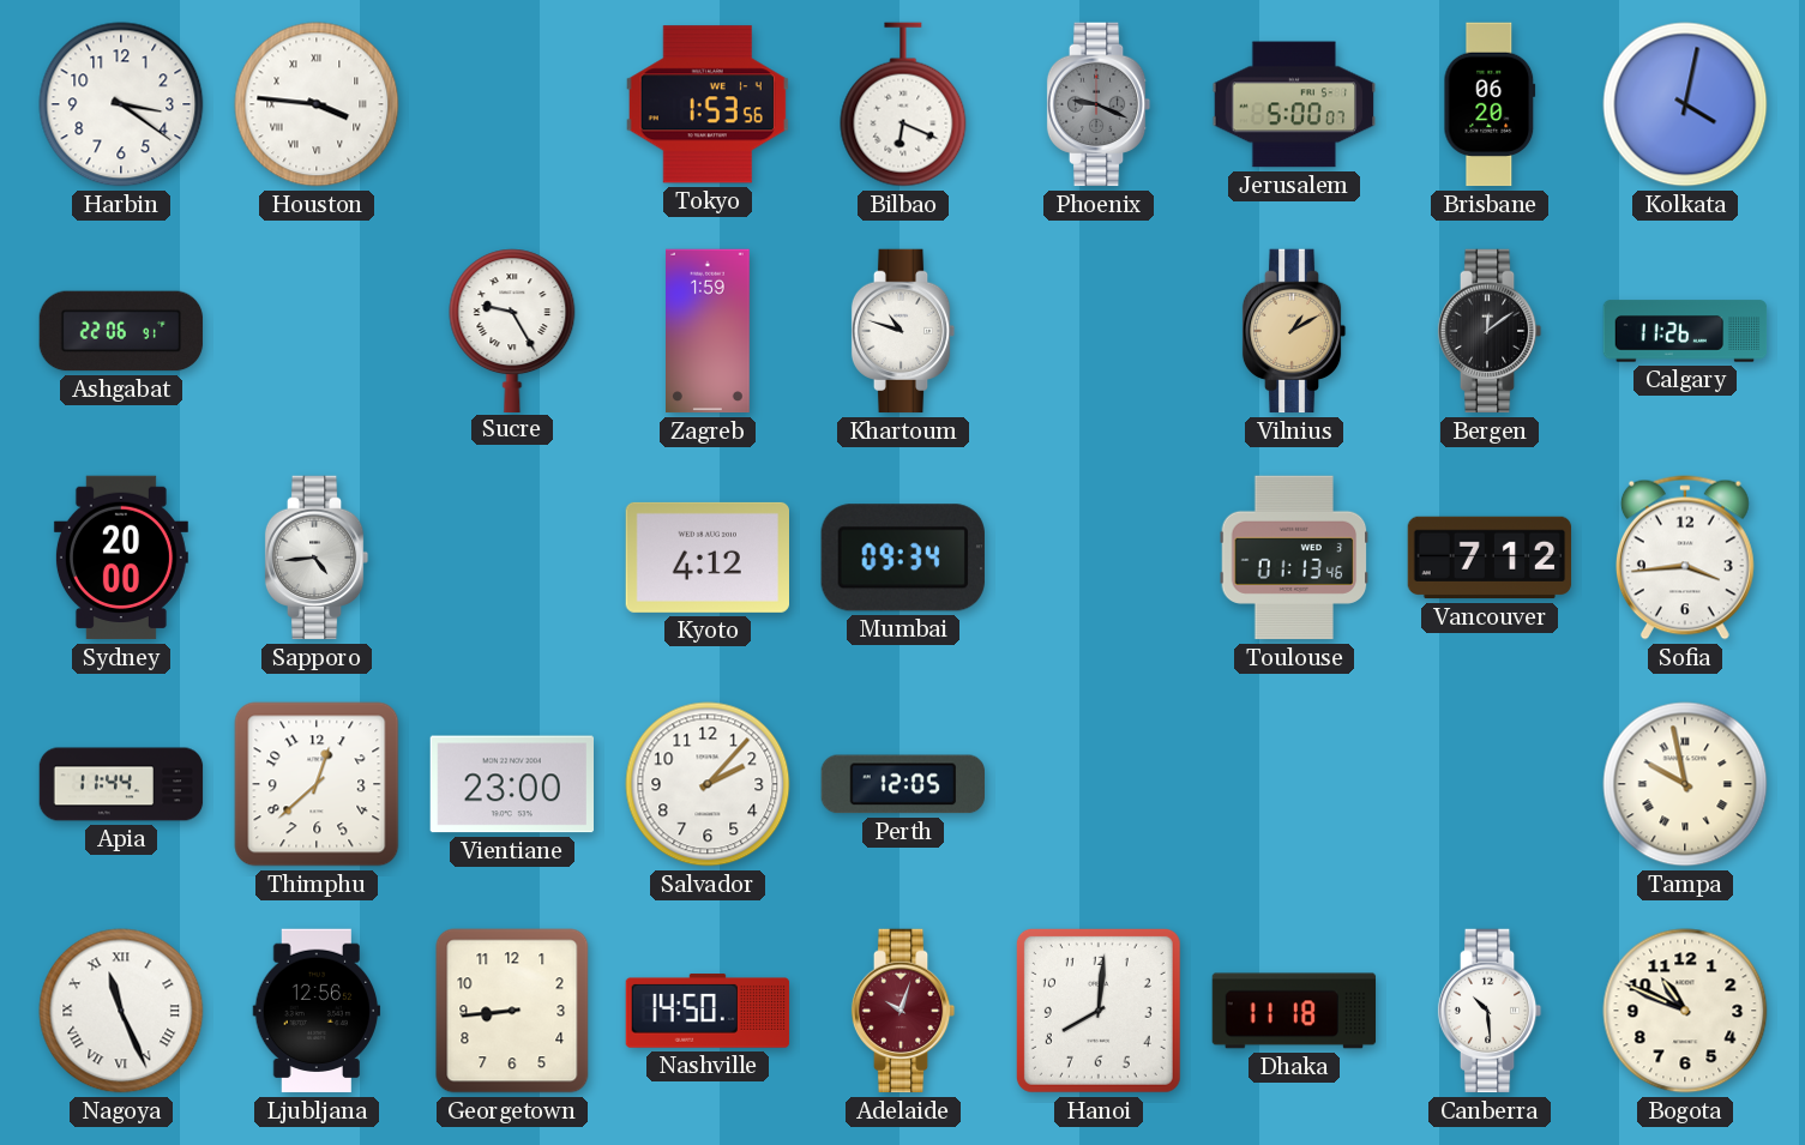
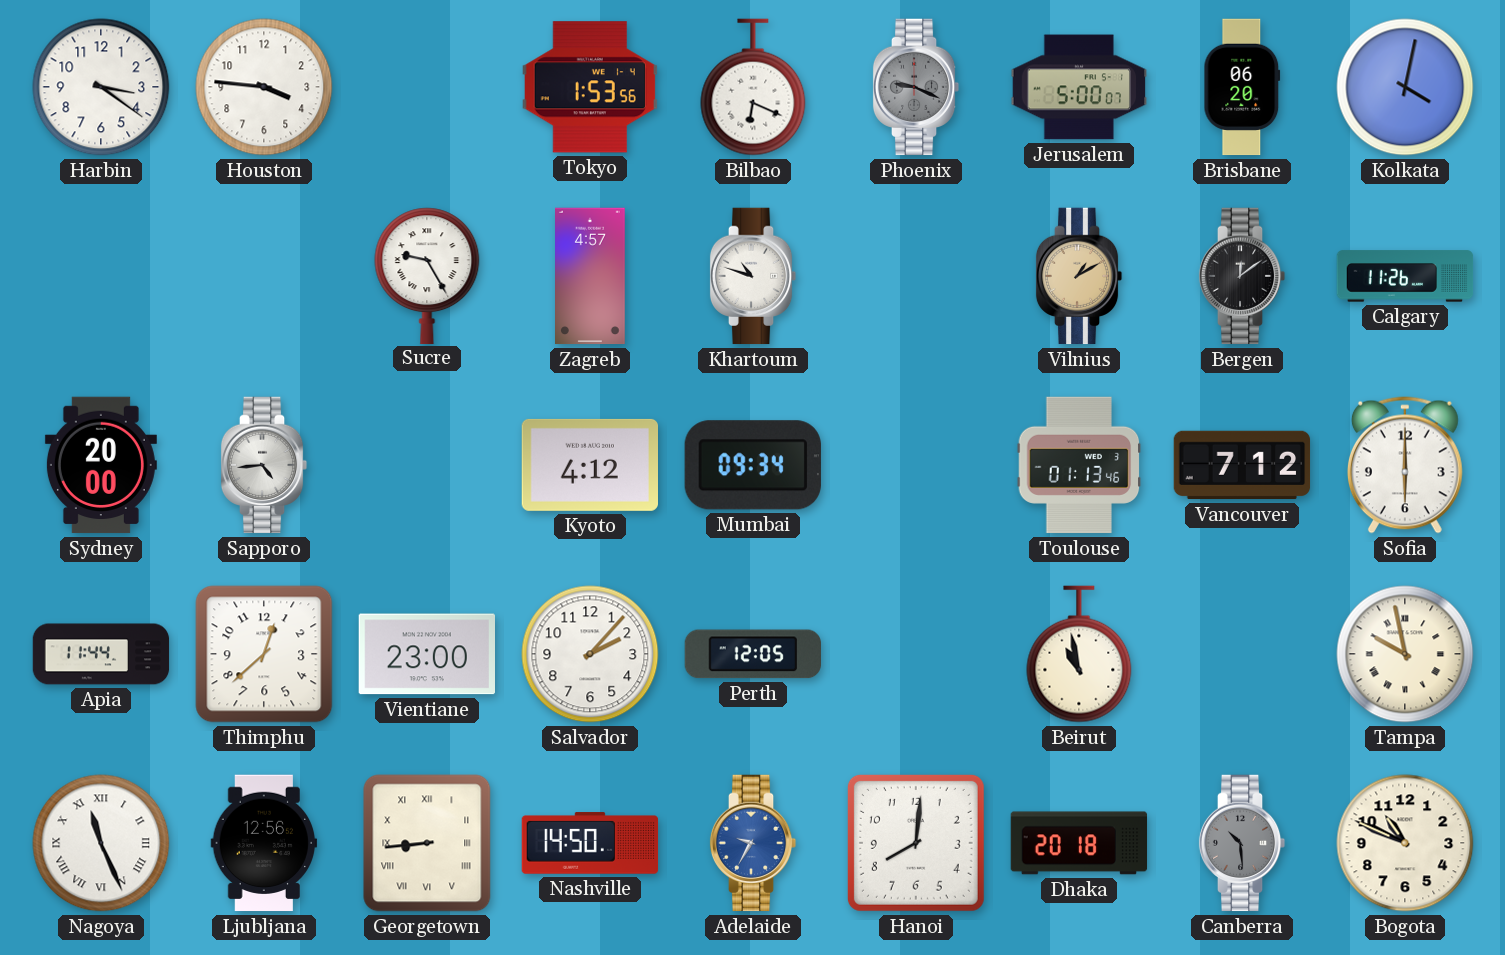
Houston numerals: Roman -> Arabic
Ashgabat: 22:06 -> none
Zagreb: 1:59 -> 4:57
Sofia: 3:44 -> 6:00
Beirut: none -> 10:58
Georgetown numerals: Arabic -> Roman
Adelaide: 10:03 -> 9:35
Adelaide dial: burgundy -> blue
Dhaka: 11:18 -> 20:18
Canberra dial: white -> grey
